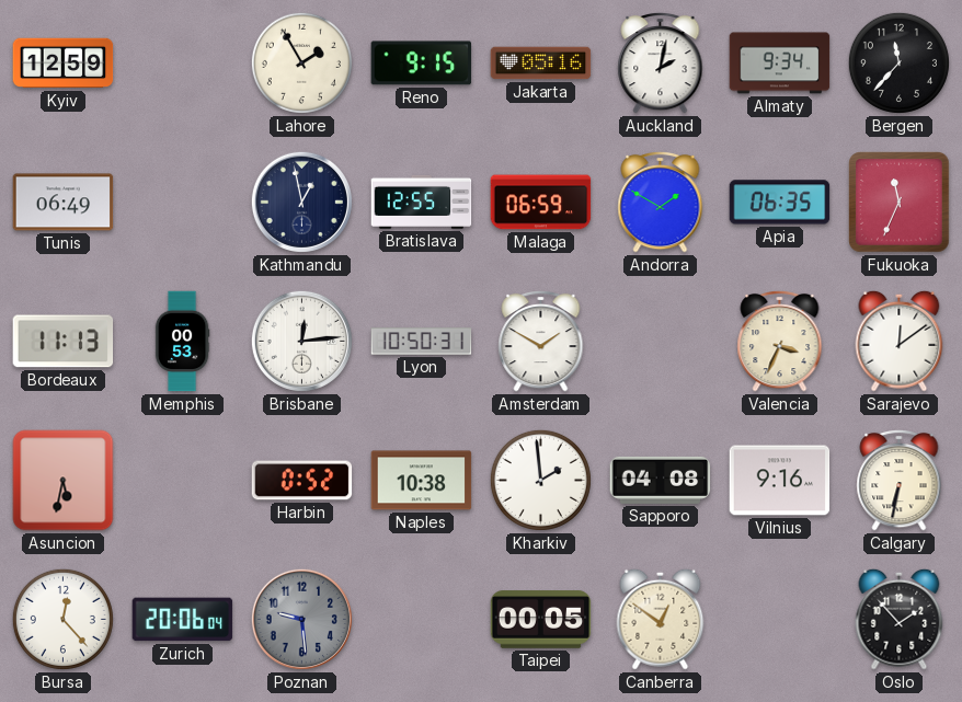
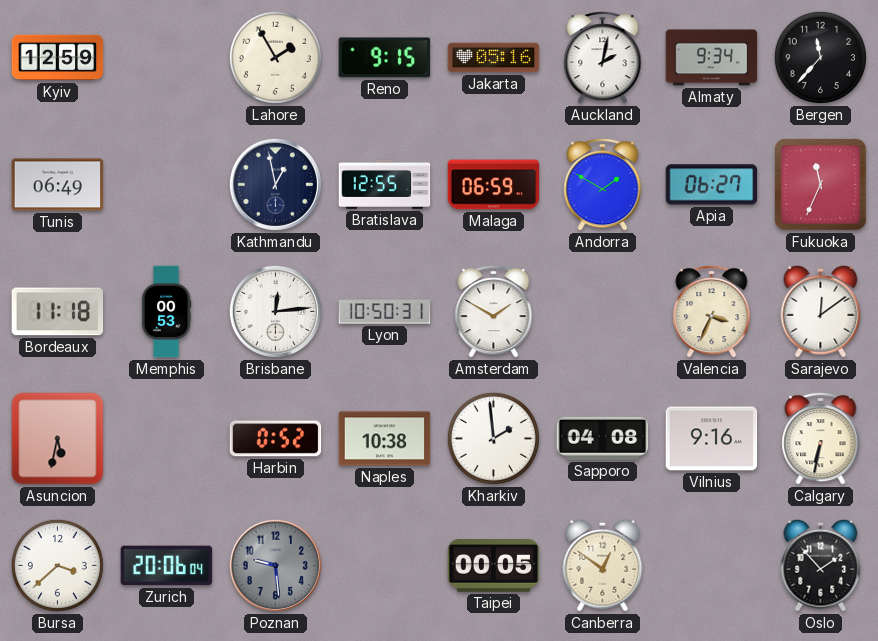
Apia: 06:35 -> 06:27
Bordeaux: 11:13 -> 11:18
Bursa: 12:23 -> 3:38
